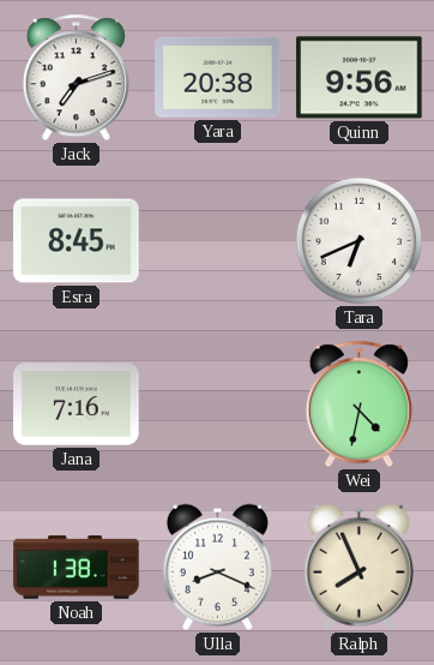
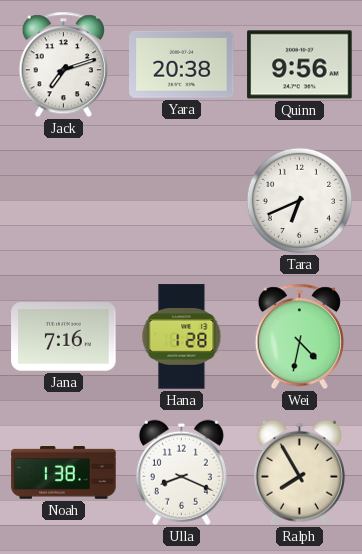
Esra: 8:45 -> none
Hana: none -> 1:28
Ralph: 7:56 -> 7:55
